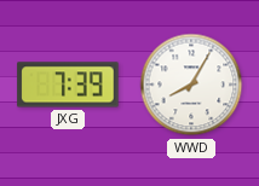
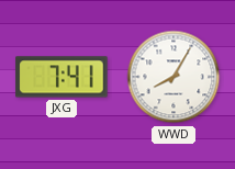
JXG: 7:39 -> 7:41
